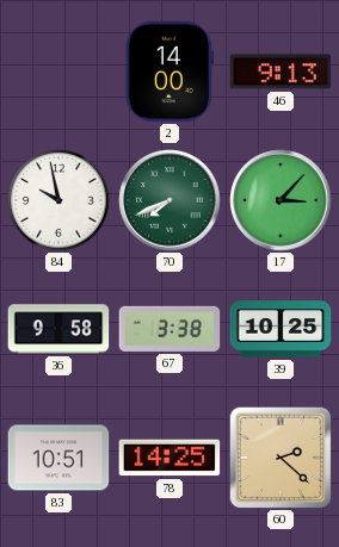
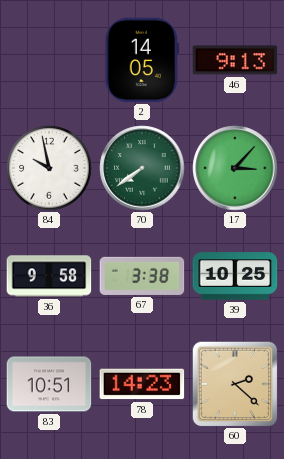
2: 14:00 -> 14:05
70: 7:41 -> 7:39
78: 14:25 -> 14:23
